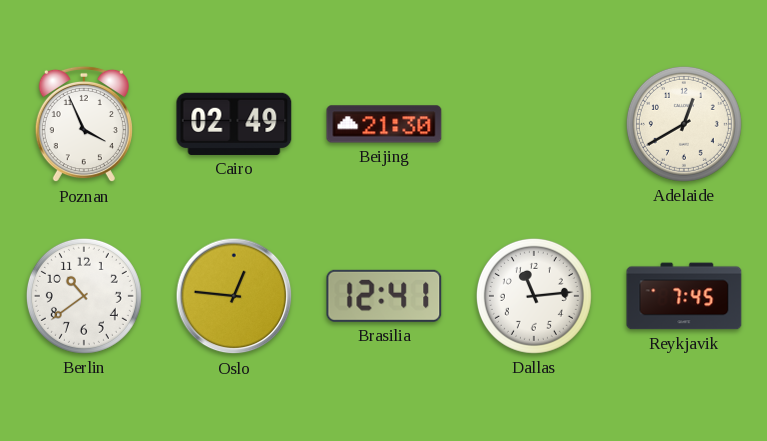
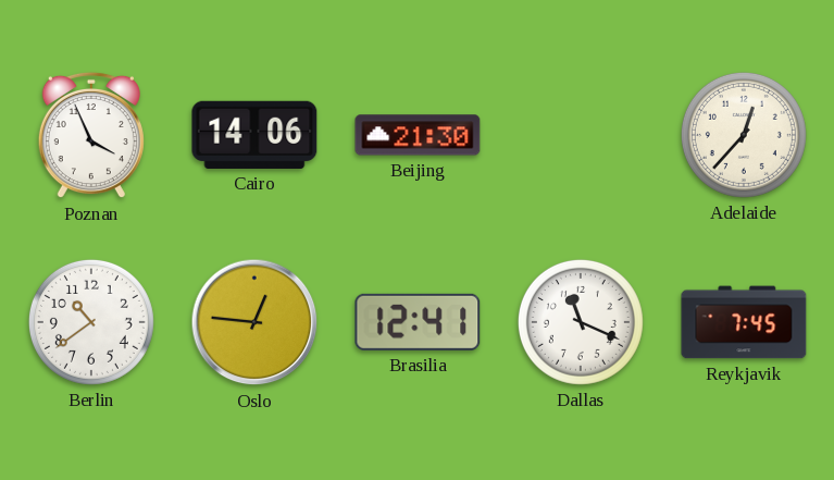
Cairo: 02:49 -> 14:06
Adelaide: 12:40 -> 12:37
Dallas: 11:14 -> 11:19
